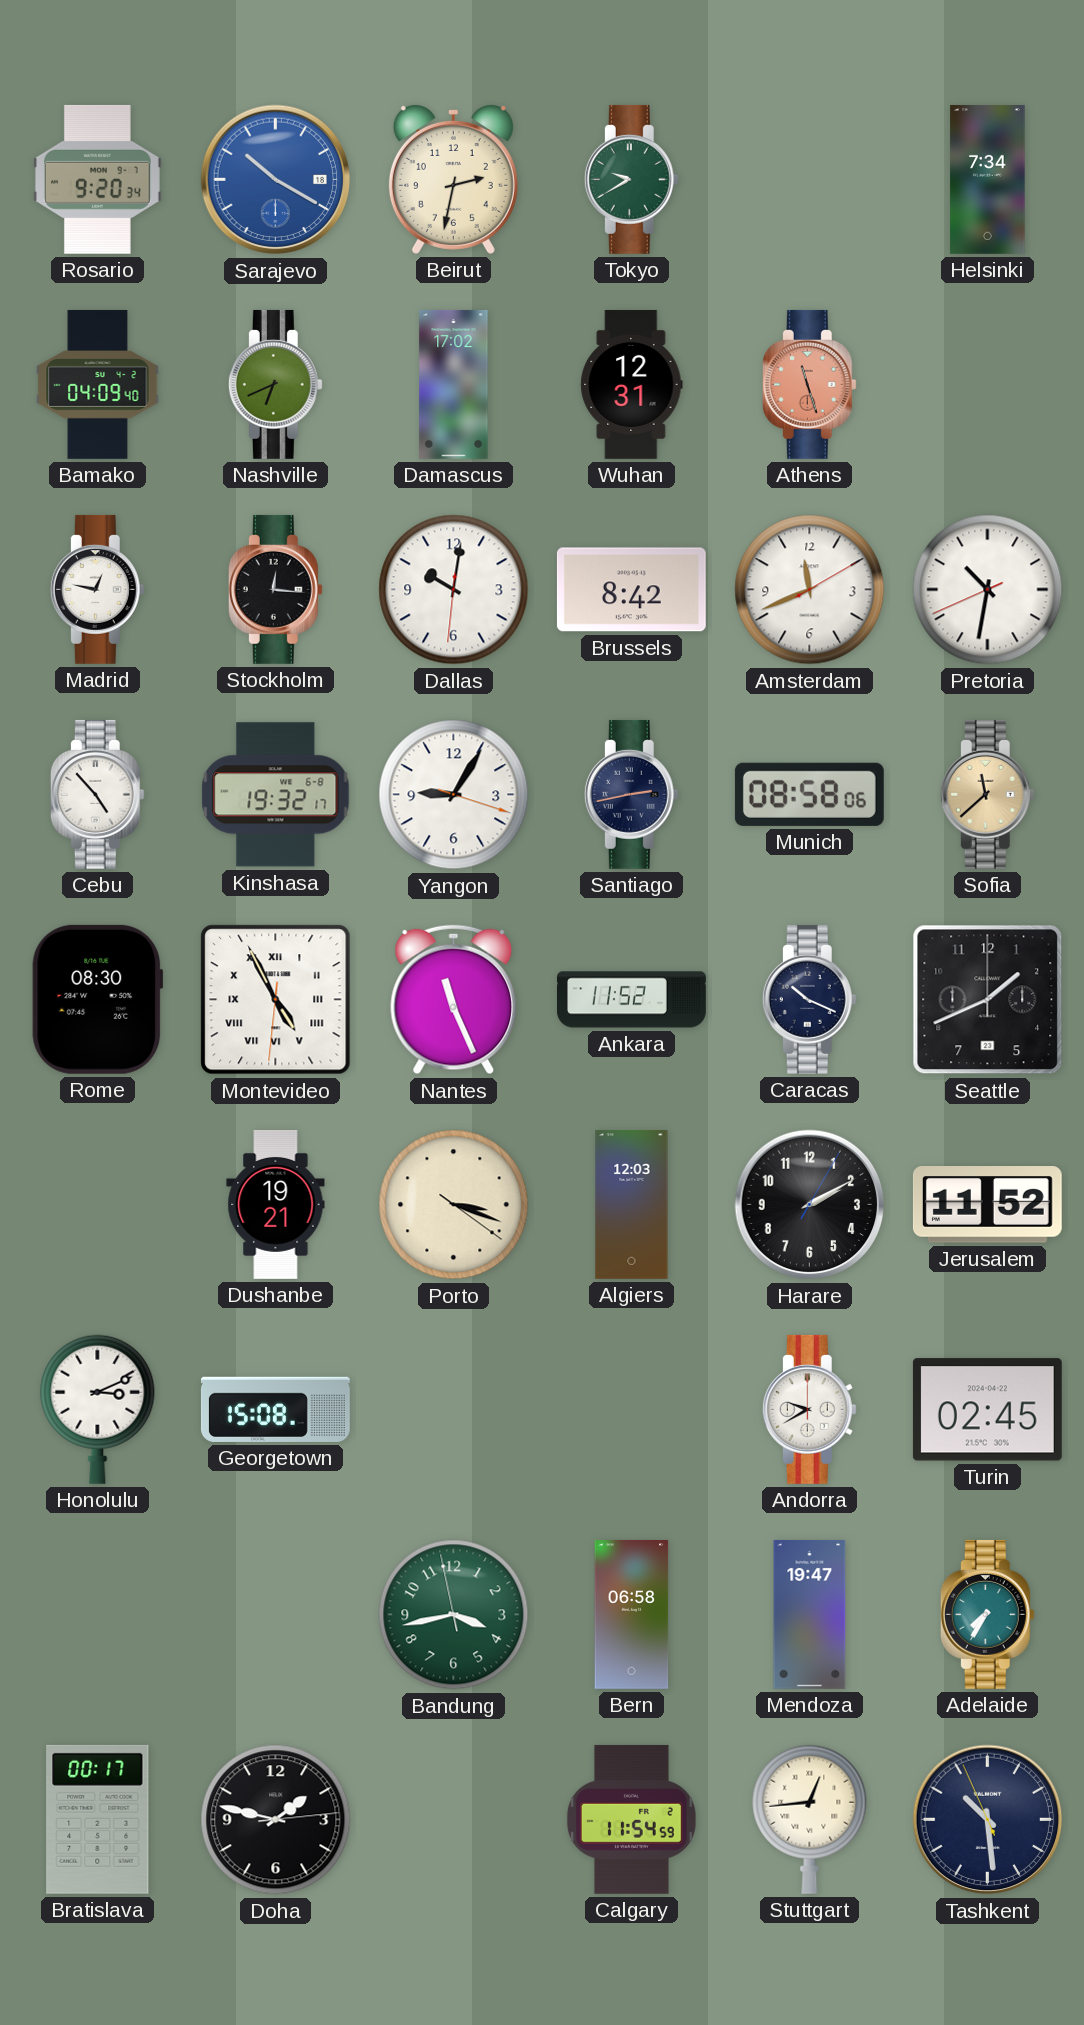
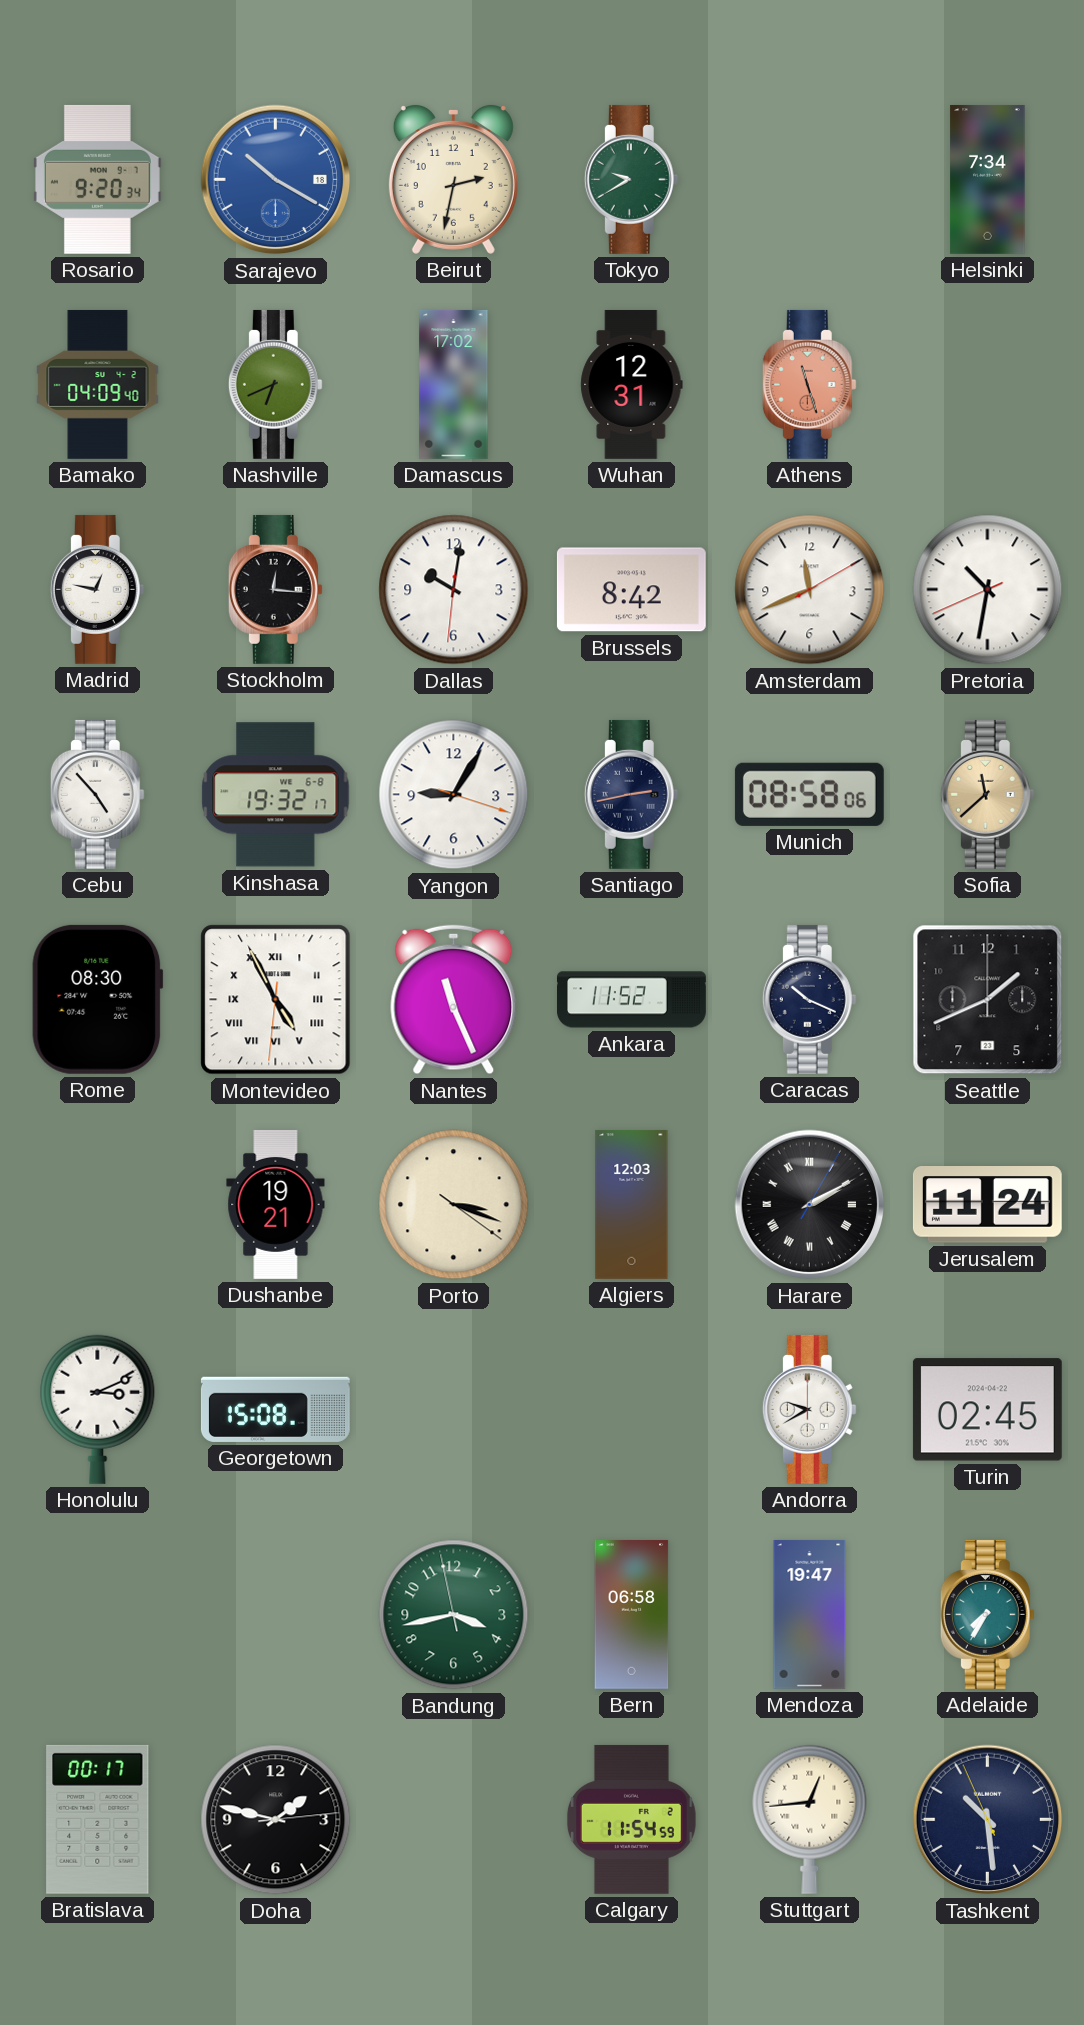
Harare numerals: Arabic -> Roman
Jerusalem: 11:52 -> 11:24
